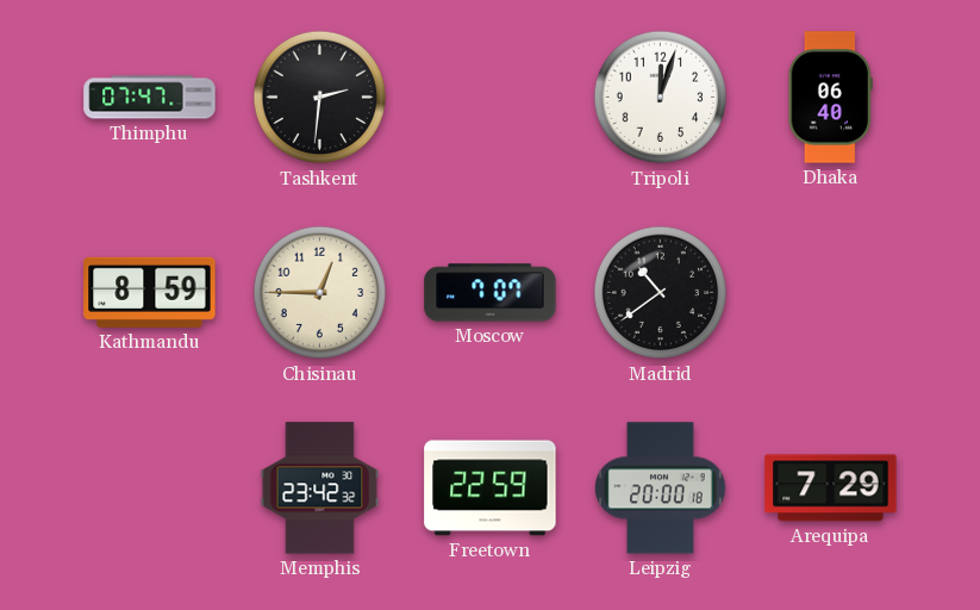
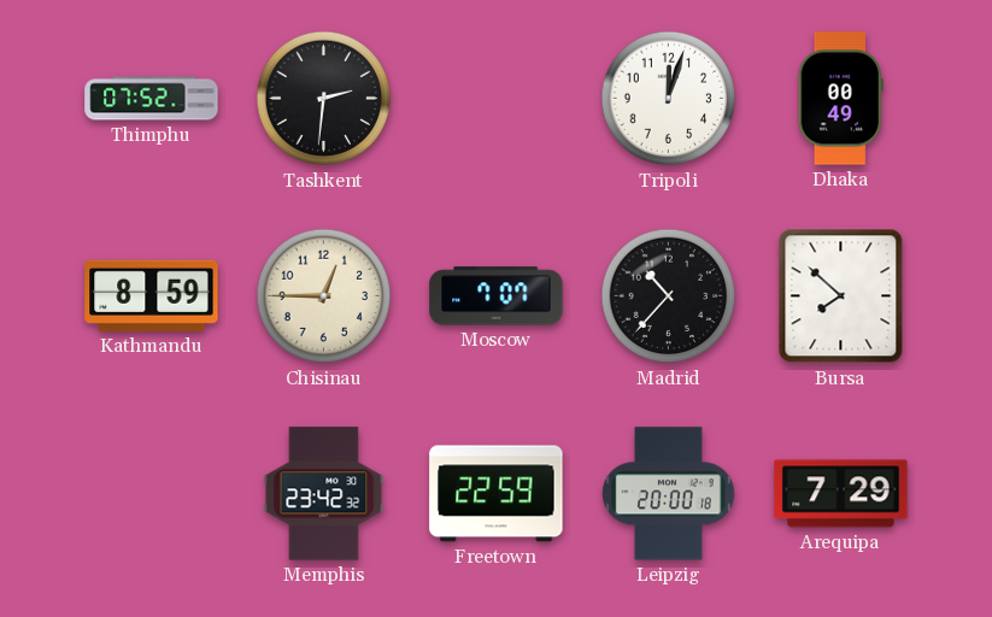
Thimphu: 07:47 -> 07:52
Dhaka: 06:40 -> 00:49
Madrid: 10:39 -> 10:37
Bursa: none -> 7:52
